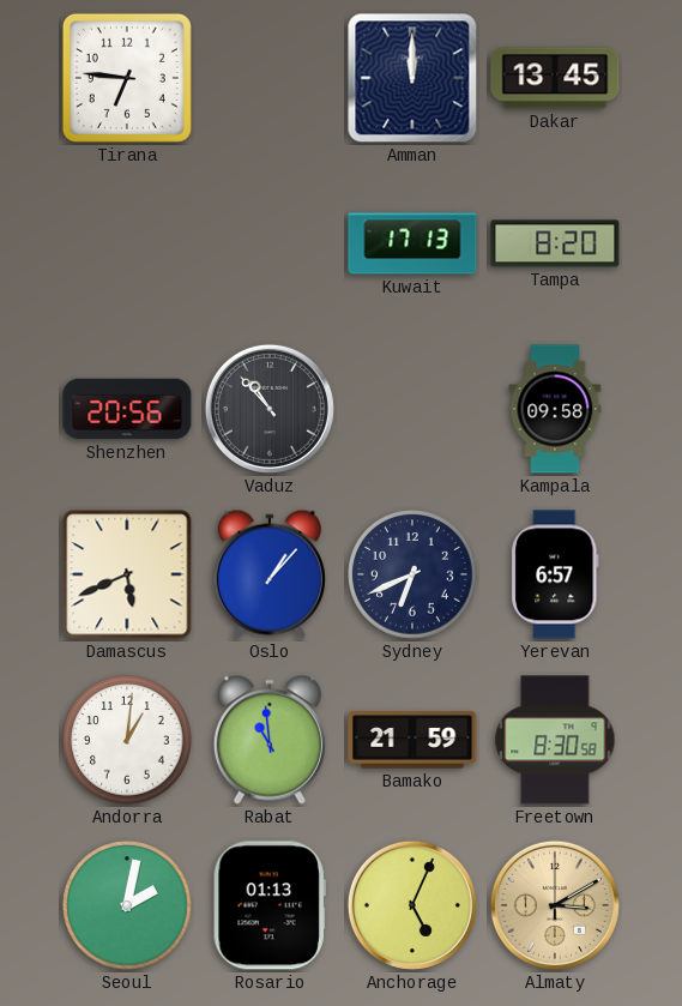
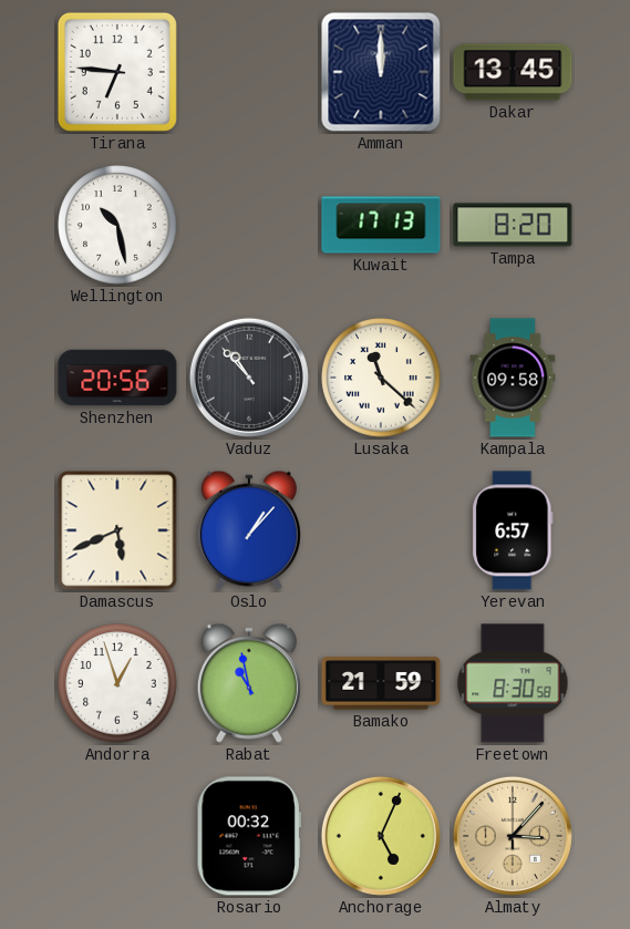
Wellington: none -> 10:28
Lusaka: none -> 11:22
Sydney: 6:41 -> none
Andorra: 1:01 -> 12:57
Rabat: 10:59 -> 10:58
Seoul: 2:02 -> none
Rosario: 01:13 -> 00:32
Almaty: 3:10 -> 3:07
